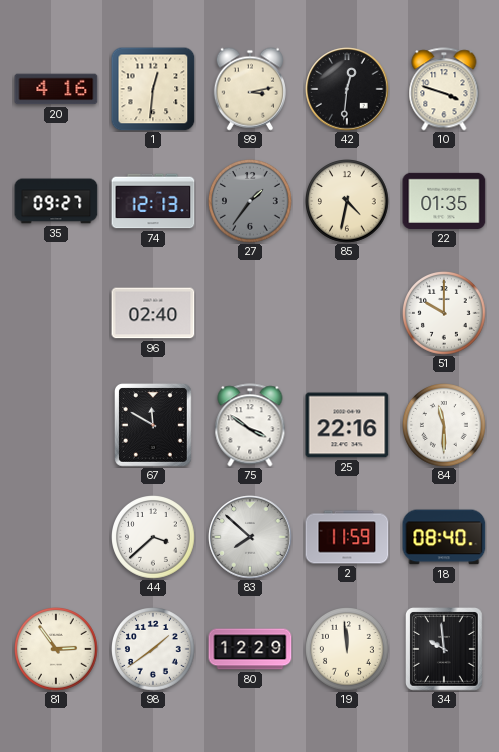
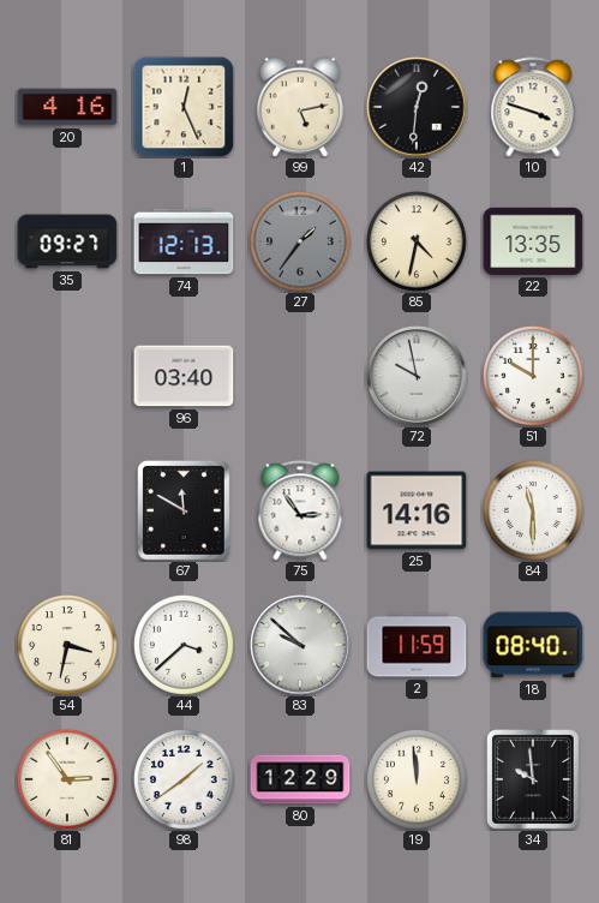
1: 12:31 -> 12:26
99: 3:13 -> 5:13
22: 01:35 -> 13:35
96: 02:40 -> 03:40
72: none -> 9:58
75: 3:51 -> 2:54
25: 22:16 -> 14:16
54: none -> 3:32
83: 7:52 -> 9:52
